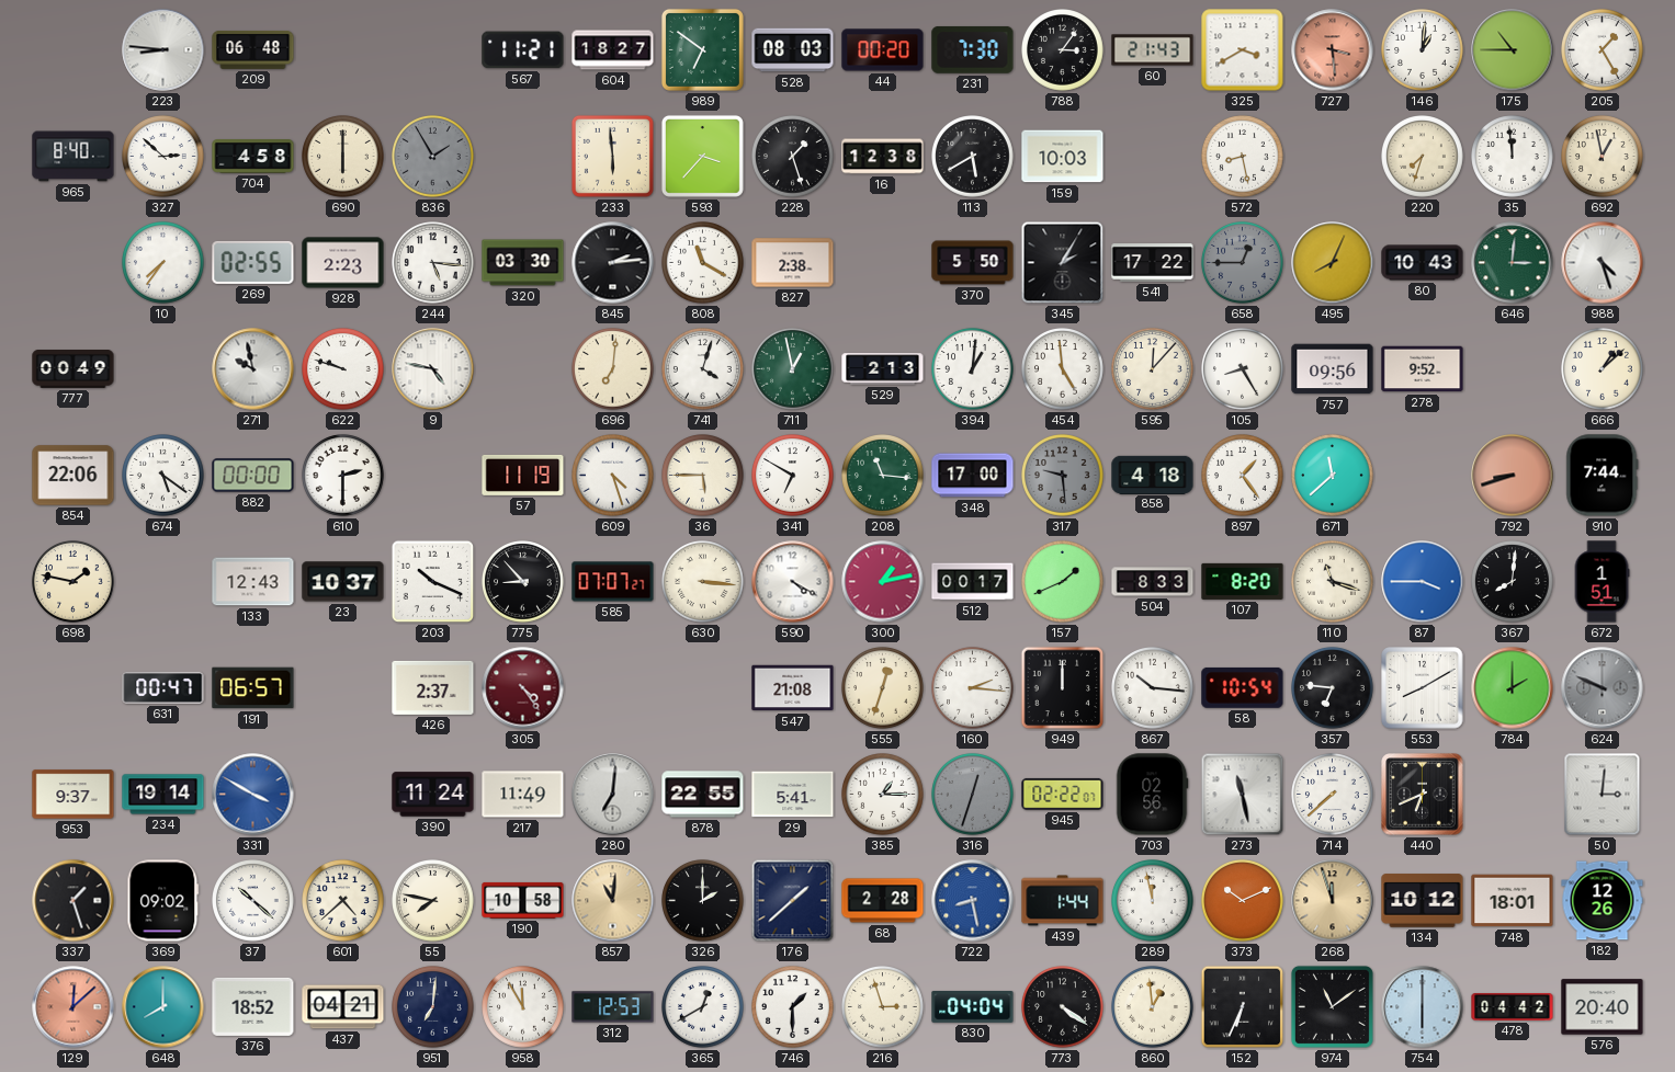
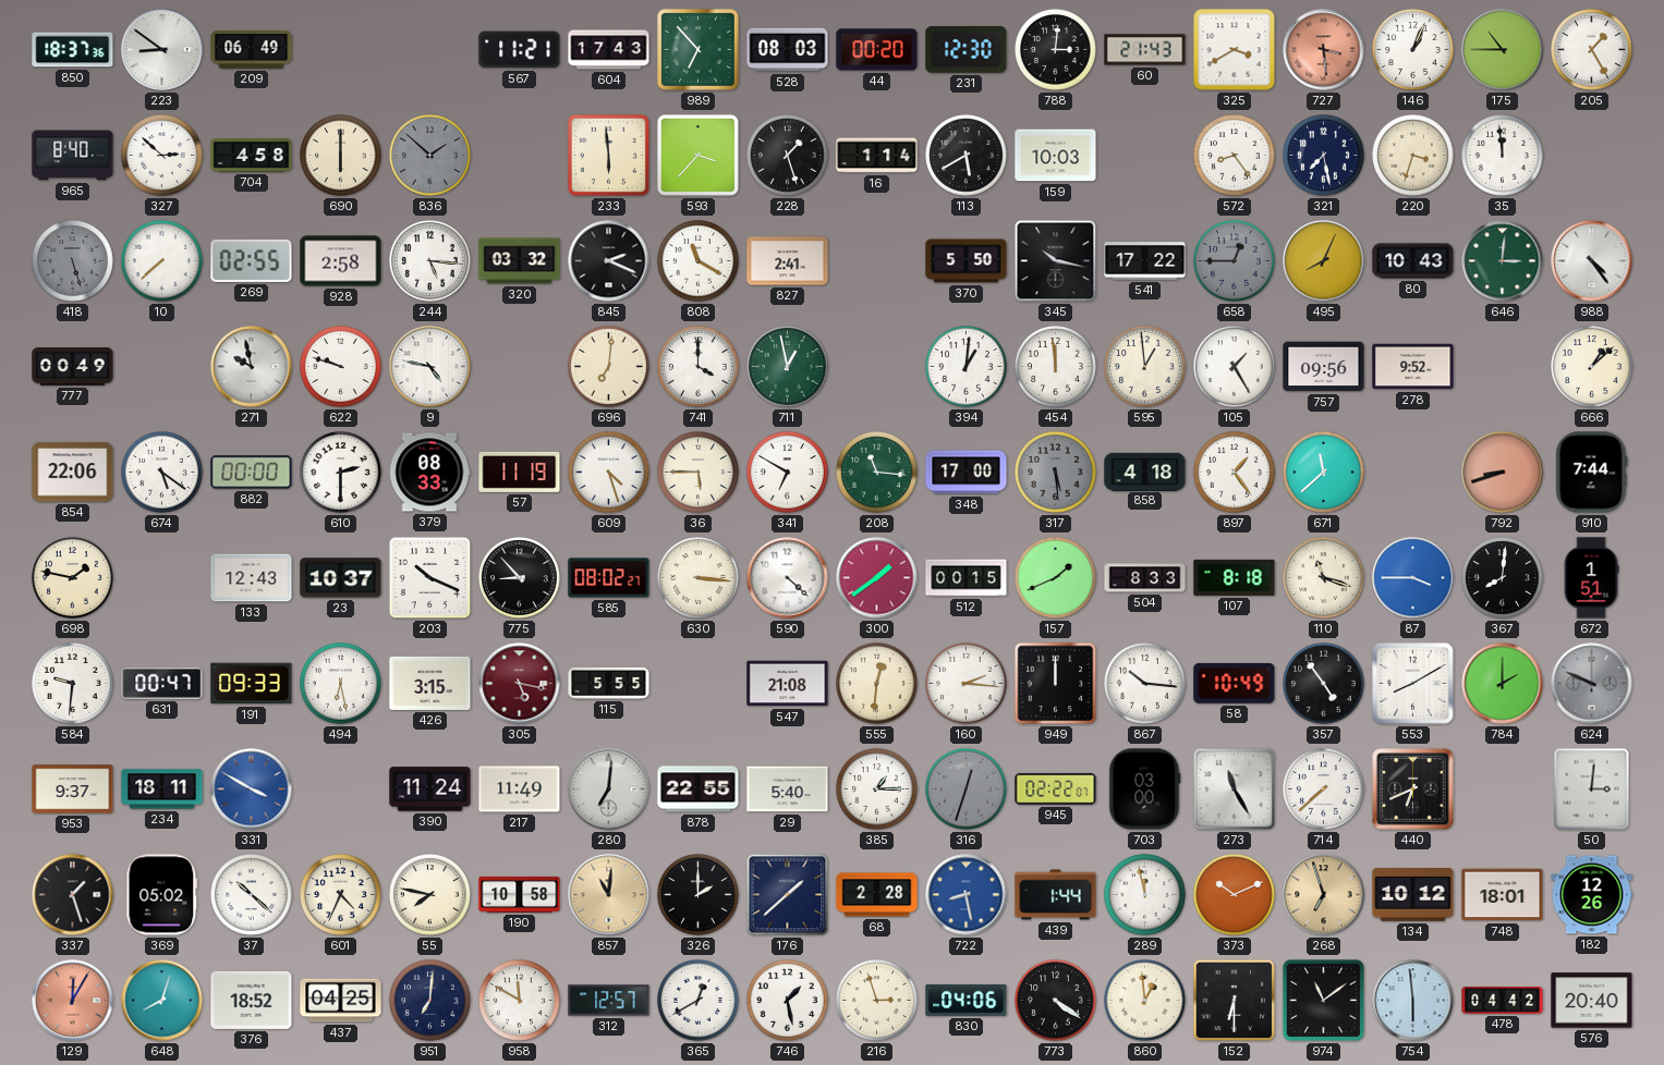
850: none -> 18:37
223: 8:46 -> 8:51
209: 06:48 -> 06:49
604: 18:27 -> 17:43
989: 6:51 -> 6:53
231: 7:30 -> 12:30
788: 3:06 -> 3:01
146: 1:01 -> 1:04
836: 1:55 -> 1:52
16: 12:38 -> 1:14
572: 8:28 -> 8:24
321: none -> 7:28
220: 7:33 -> 3:33
692: 12:58 -> none
418: none -> 5:27
10: 7:36 -> 7:38
928: 2:23 -> 2:58
320: 03:30 -> 03:32
845: 2:14 -> 2:19
827: 2:38 -> 2:41
345: 2:05 -> 10:17
988: 4:27 -> 4:24
741: 4:03 -> 4:00
529: 2:13 -> none
454: 4:59 -> 11:59
595: 12:07 -> 12:59
105: 8:25 -> 1:25
379: none -> 08:33
317: 9:29 -> 5:29
585: 07:07 -> 08:02
590: 4:20 -> 4:22
300: 1:13 -> 1:39
512: 00:17 -> 00:15
107: 8:20 -> 8:18
584: none -> 9:31
191: 06:57 -> 09:33
494: none -> 6:28
426: 2:37 -> 3:15
305: 4:24 -> 5:17
115: none -> 5:55
555: 12:33 -> 12:31
58: 10:54 -> 10:49
357: 6:46 -> 4:54
234: 19:14 -> 18:11
29: 5:41 -> 5:40
703: 02:56 -> 03:00
273: 11:28 -> 11:25
369: 09:02 -> 05:02
601: 4:38 -> 4:34
268: 11:57 -> 6:57
129: 12:08 -> 12:05
648: 8:00 -> 8:03
437: 04:21 -> 04:25
958: 11:55 -> 11:50
312: 12:53 -> 12:57
746: 1:30 -> 1:28
830: 04:04 -> 04:06
152: 6:34 -> 6:30
754: 6:00 -> 5:59
